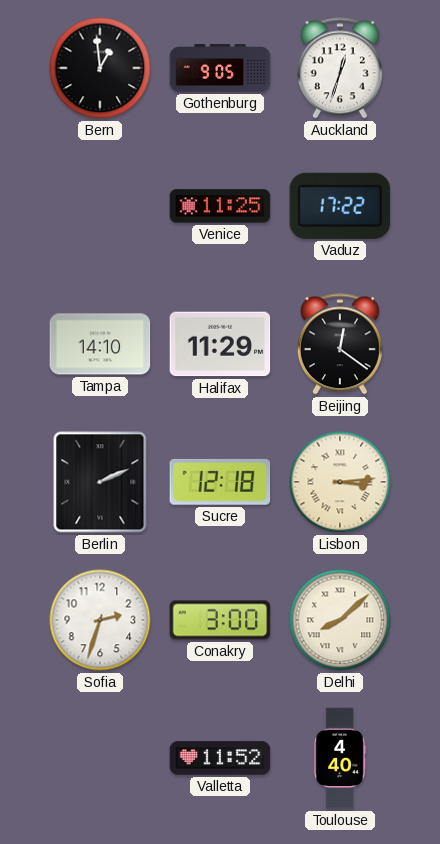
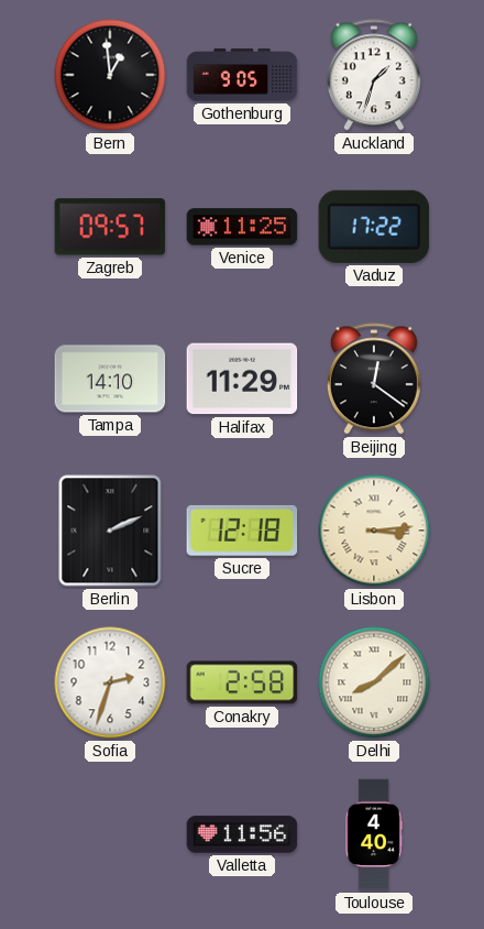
Auckland: 12:33 -> 1:33
Zagreb: none -> 09:57
Conakry: 3:00 -> 2:58
Valletta: 11:52 -> 11:56
